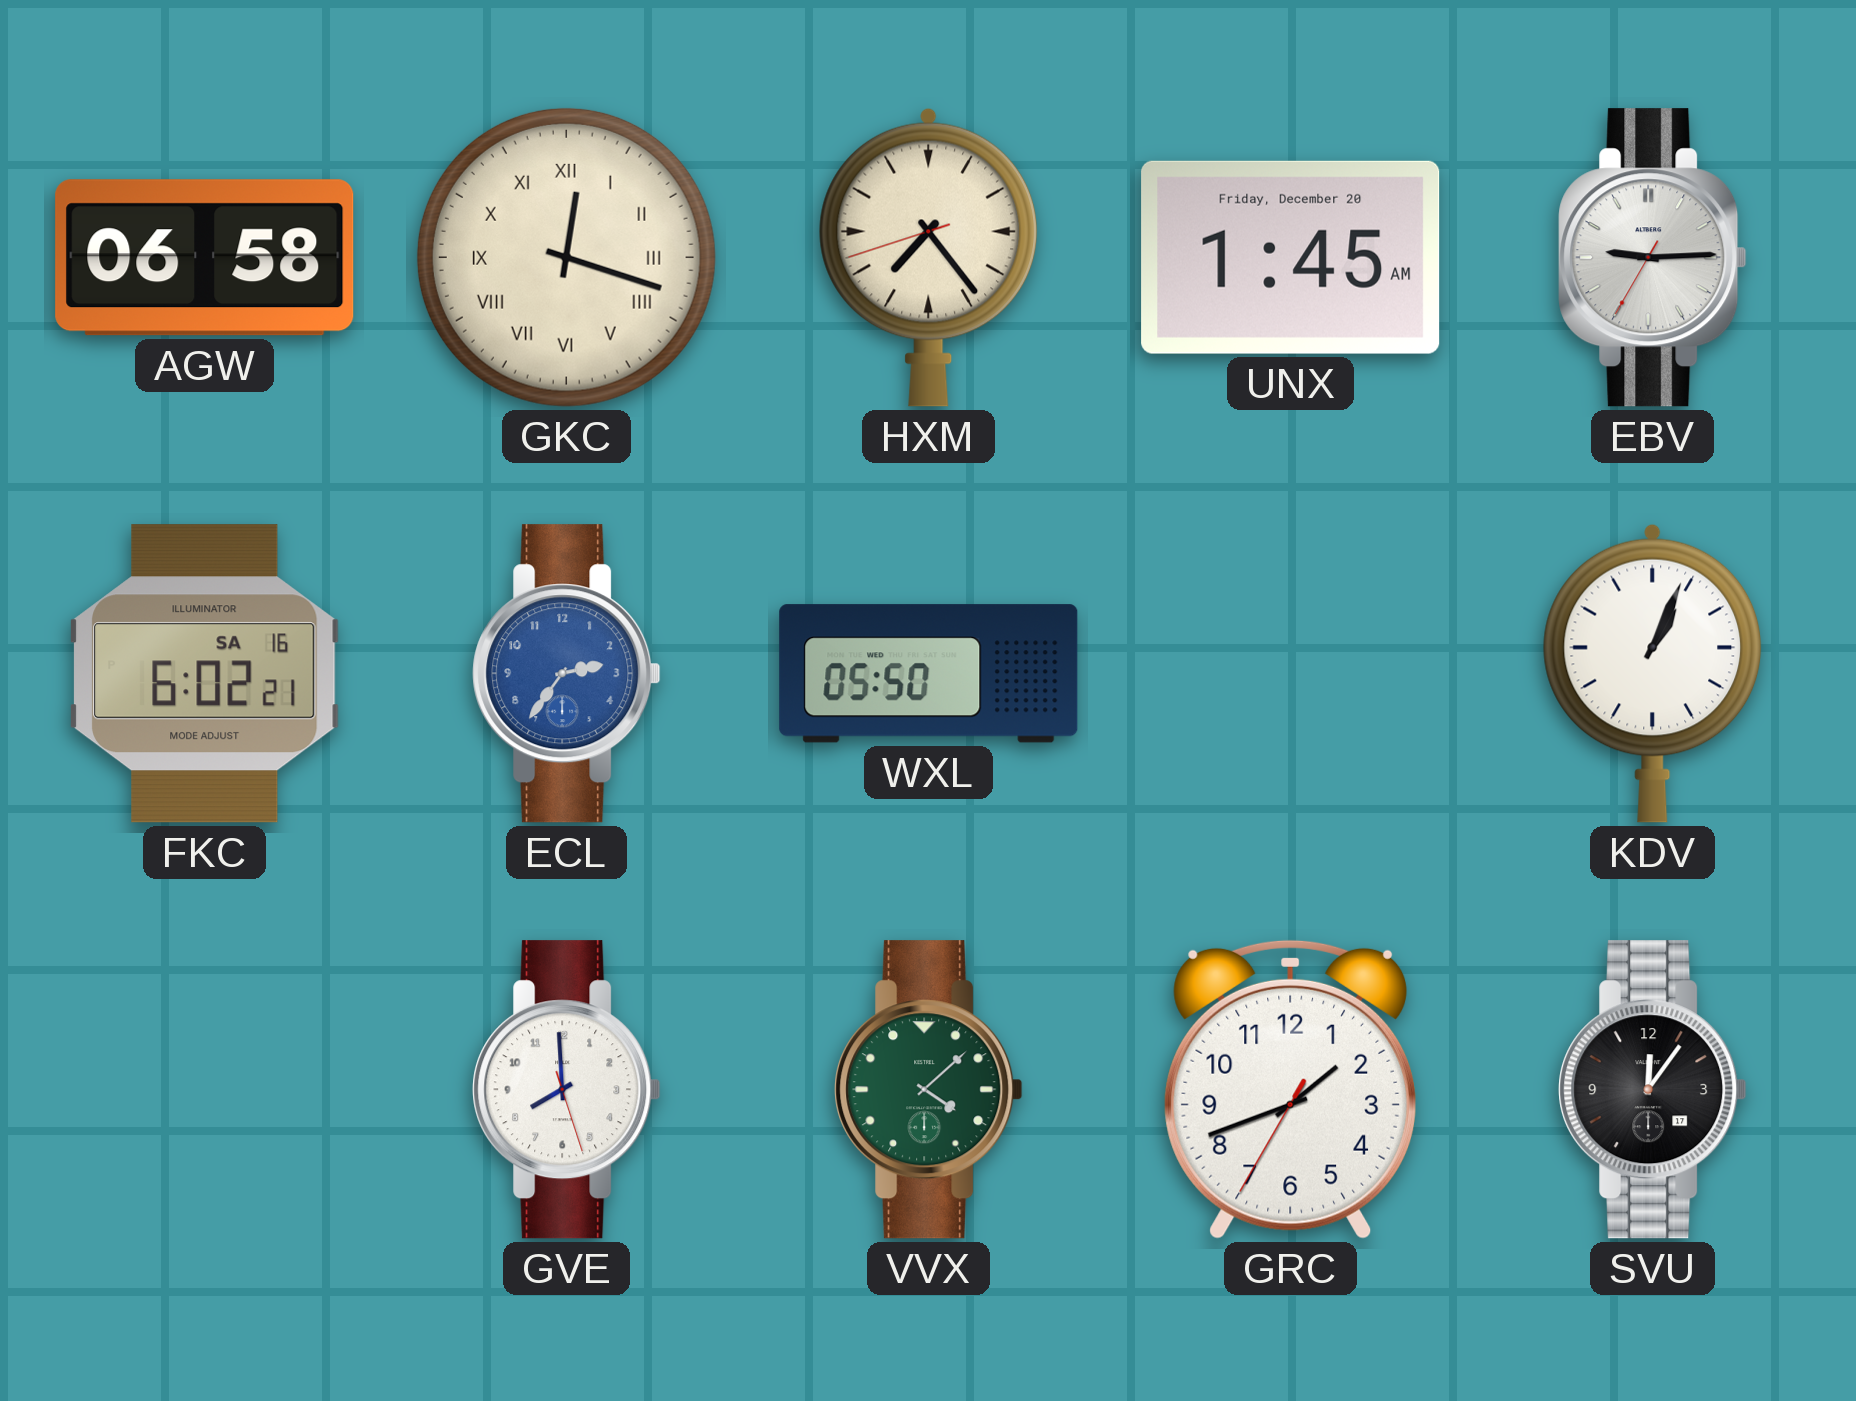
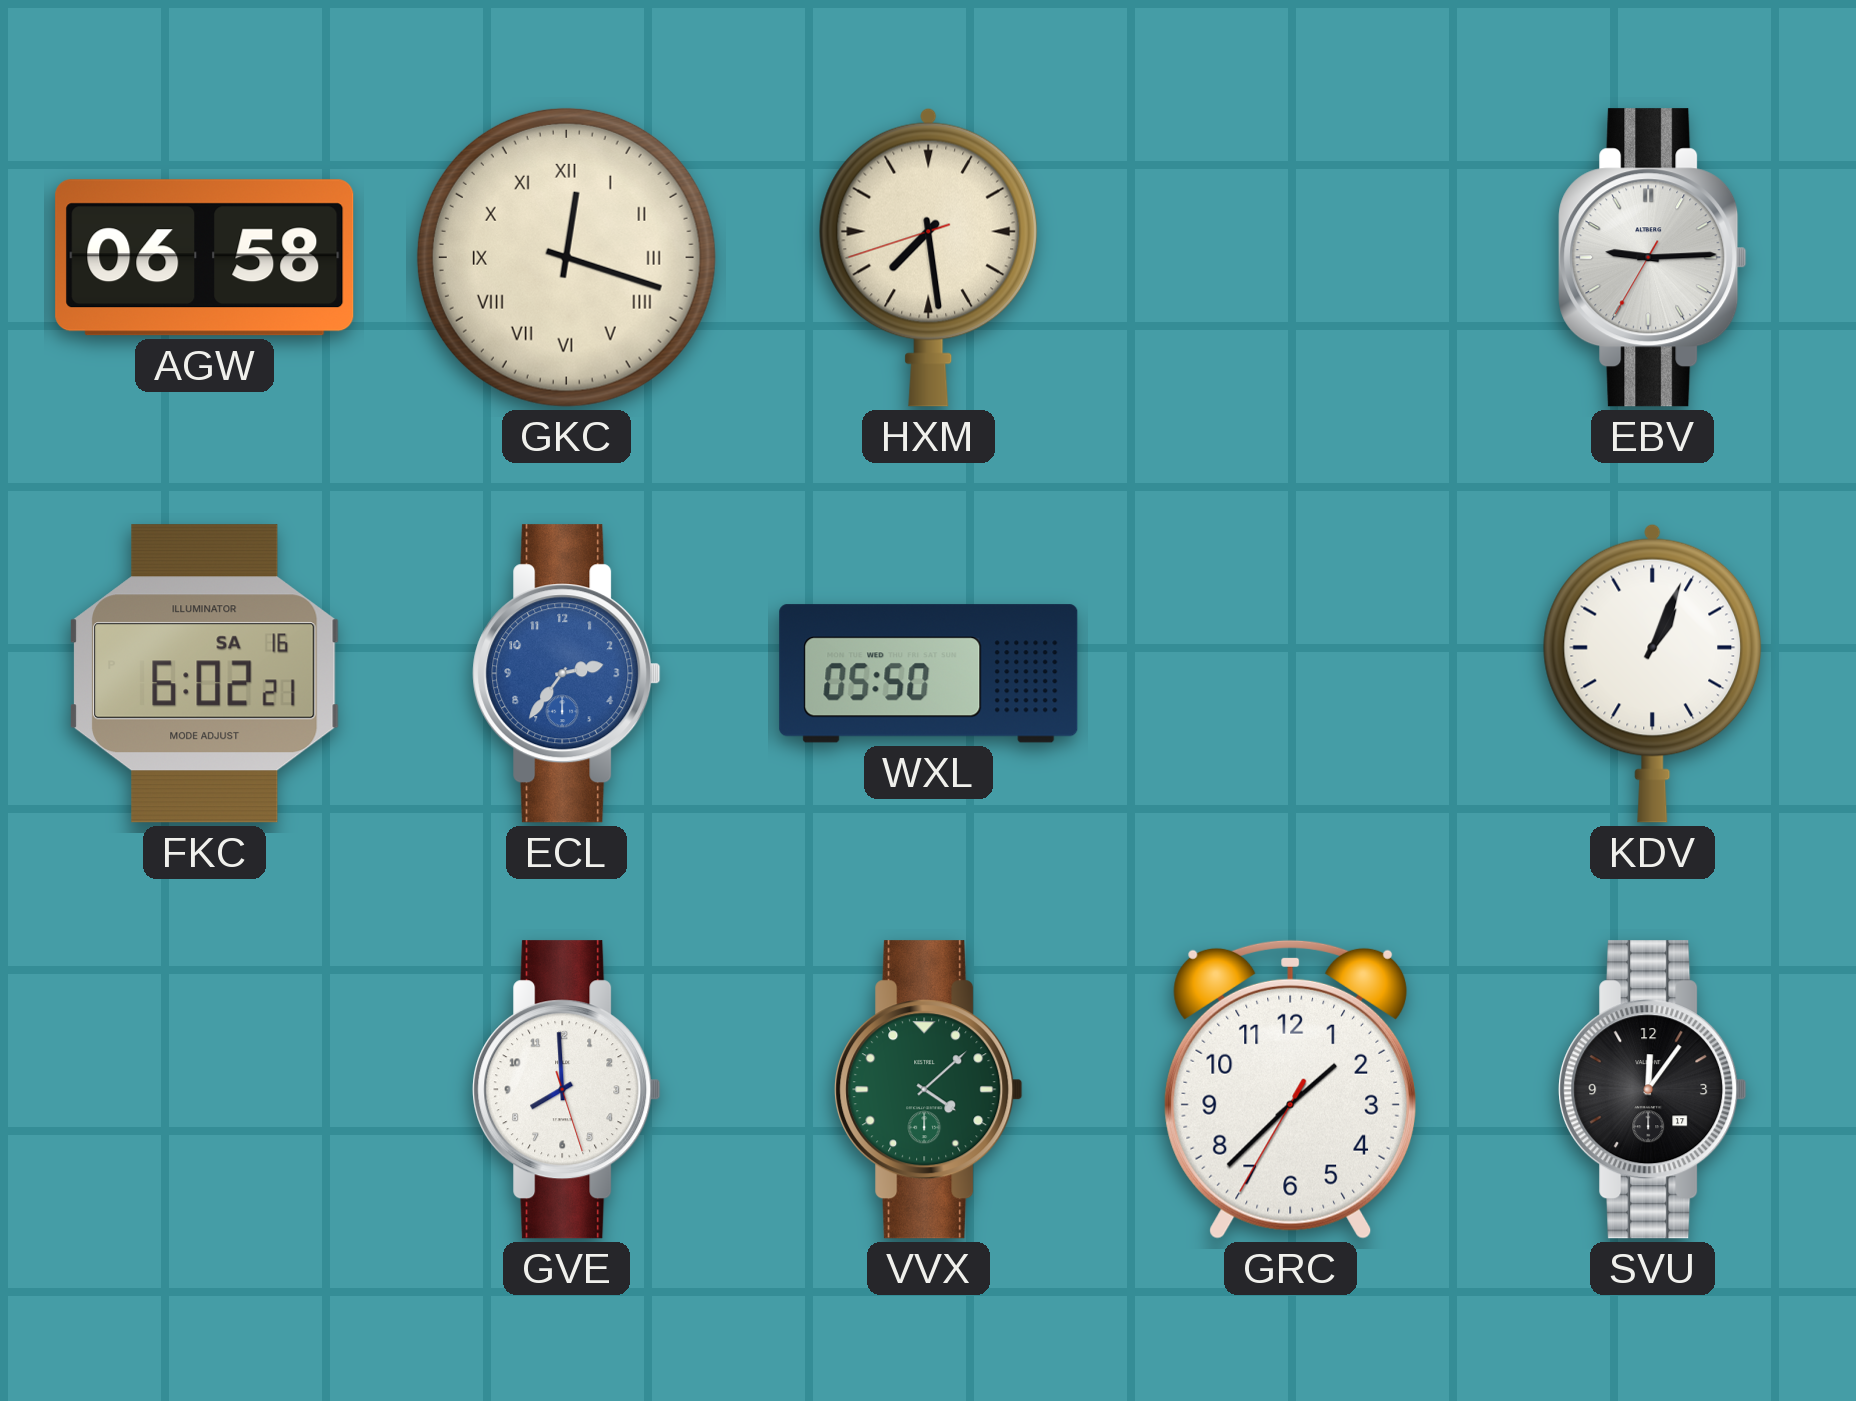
HXM: 7:23 -> 7:28
UNX: 1:45 -> none
GRC: 1:41 -> 1:37
